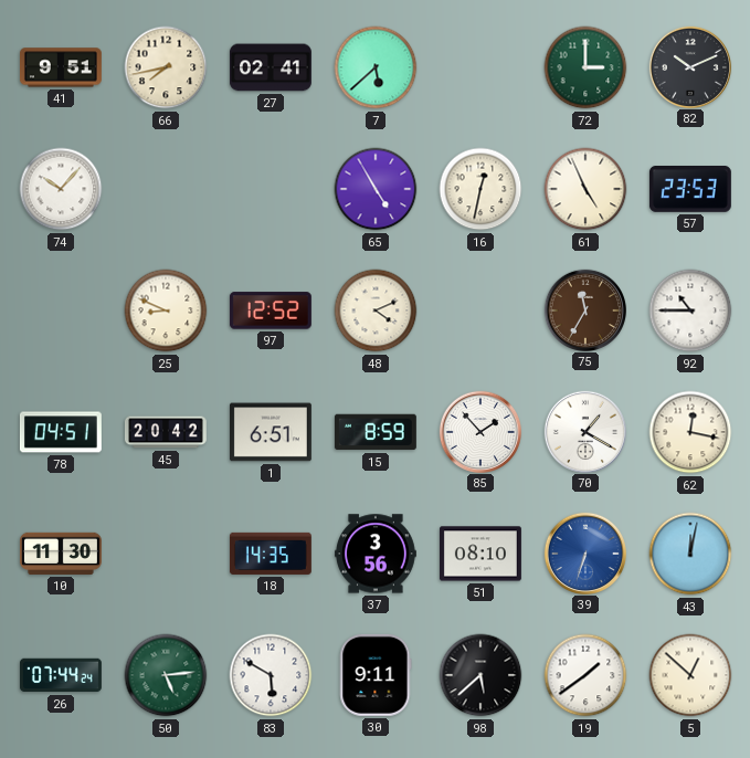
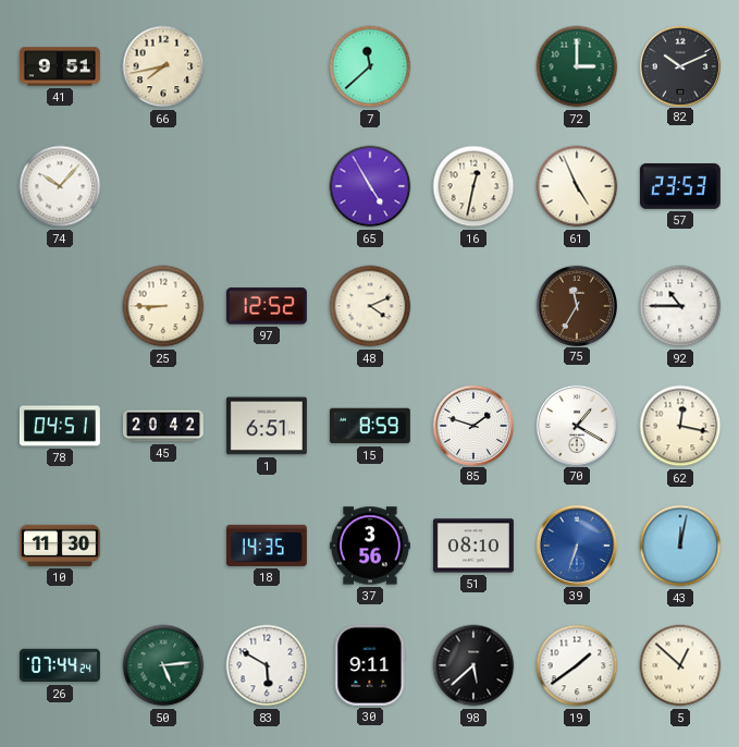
27: 02:41 -> none
7: 5:38 -> 11:38
25: 8:49 -> 8:45
85: 1:53 -> 1:48
